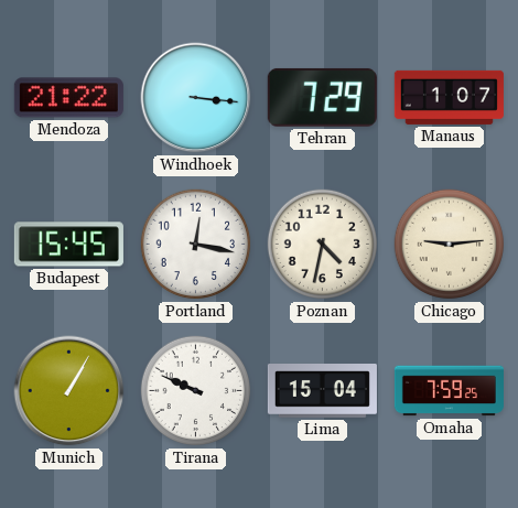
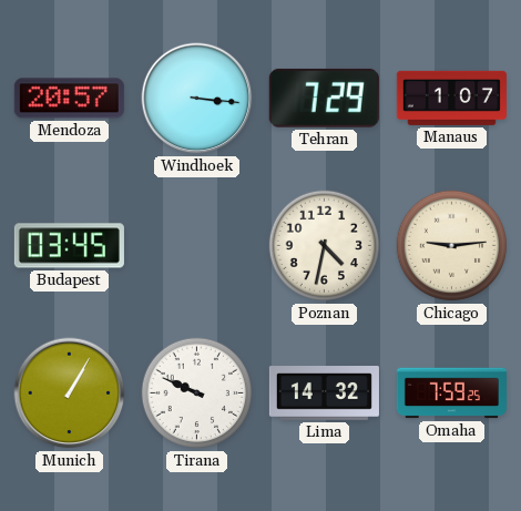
Mendoza: 21:22 -> 20:57
Budapest: 15:45 -> 03:45
Portland: 12:17 -> none
Lima: 15:04 -> 14:32
